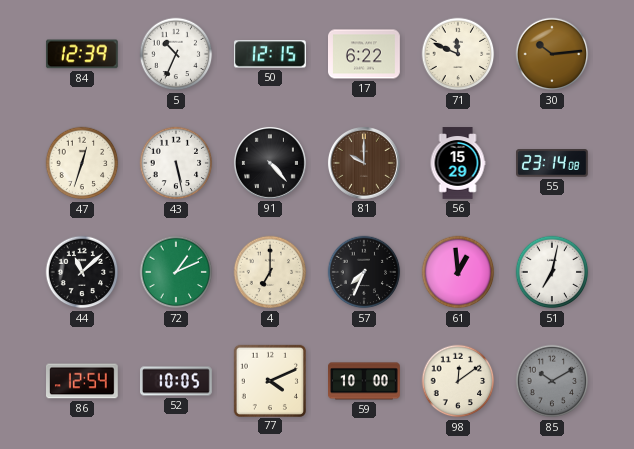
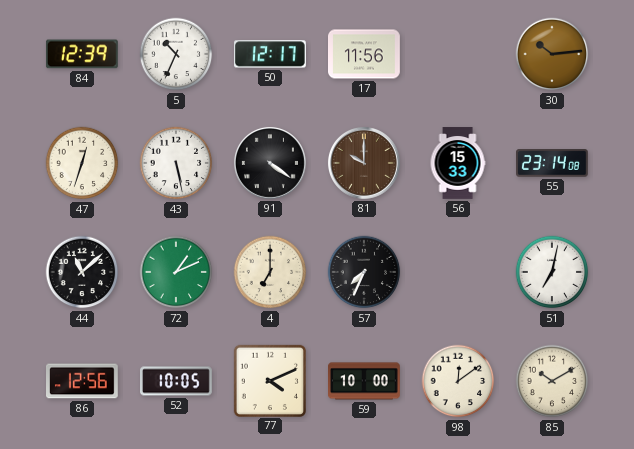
50: 12:15 -> 12:17
17: 6:22 -> 11:56
71: 11:49 -> none
91: 4:23 -> 4:21
56: 15:29 -> 15:33
61: 12:59 -> none
86: 12:54 -> 12:56
85 dial: grey -> cream
